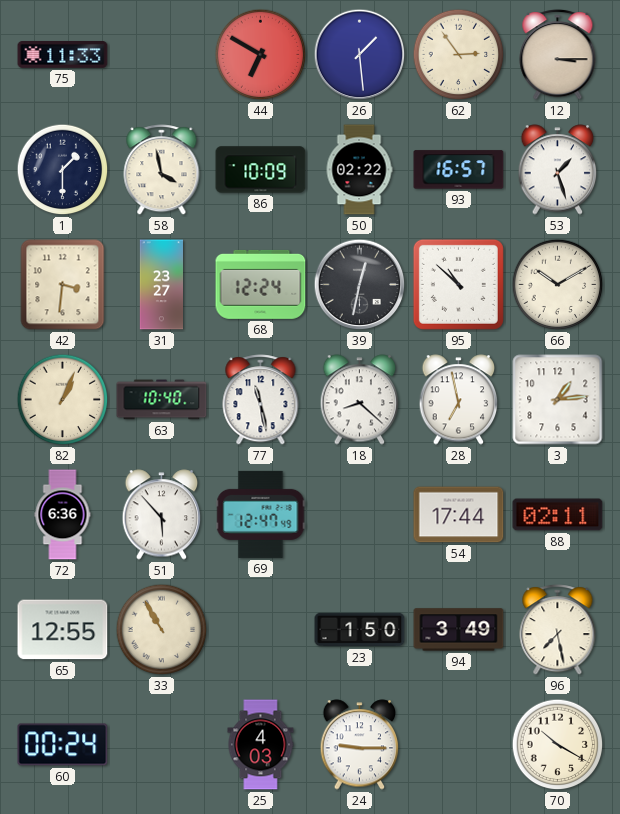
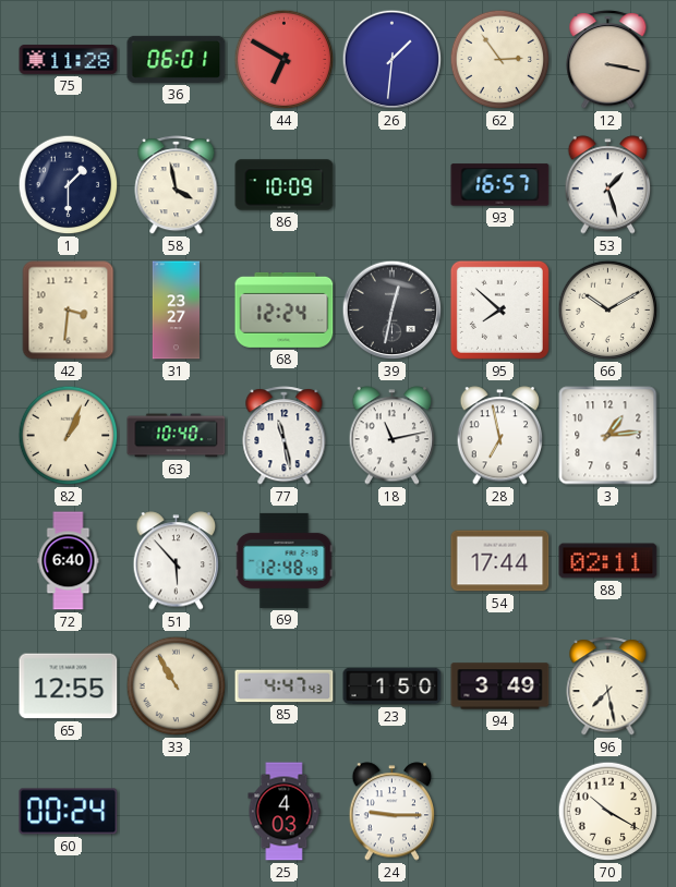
75: 11:33 -> 11:28
36: none -> 06:01
26: 1:29 -> 1:31
12: 3:15 -> 3:17
50: 02:22 -> none
95: 10:52 -> 7:52
18: 8:22 -> 11:13
72: 6:36 -> 6:40
69: 12:47 -> 12:48
85: none -> 4:47
